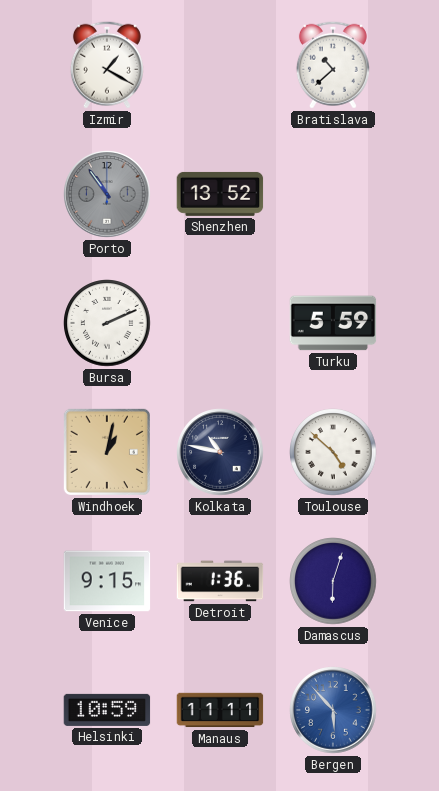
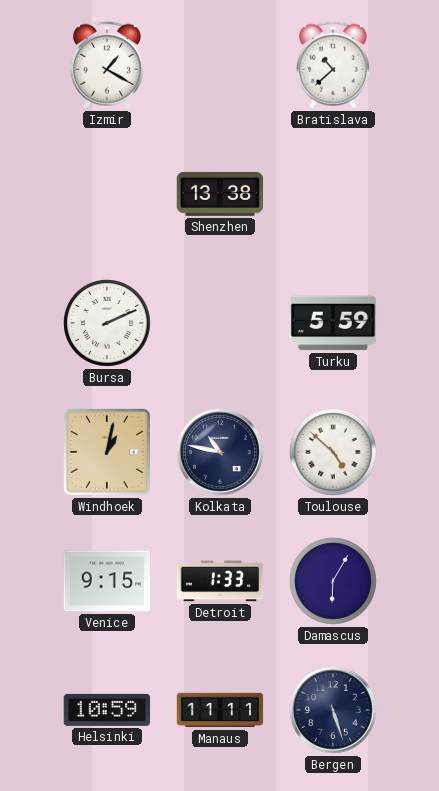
Porto: 10:54 -> none
Shenzhen: 13:52 -> 13:38
Detroit: 1:36 -> 1:33
Damascus: 6:03 -> 6:05
Bergen: 5:53 -> 5:27
Bergen dial: blue -> navy
